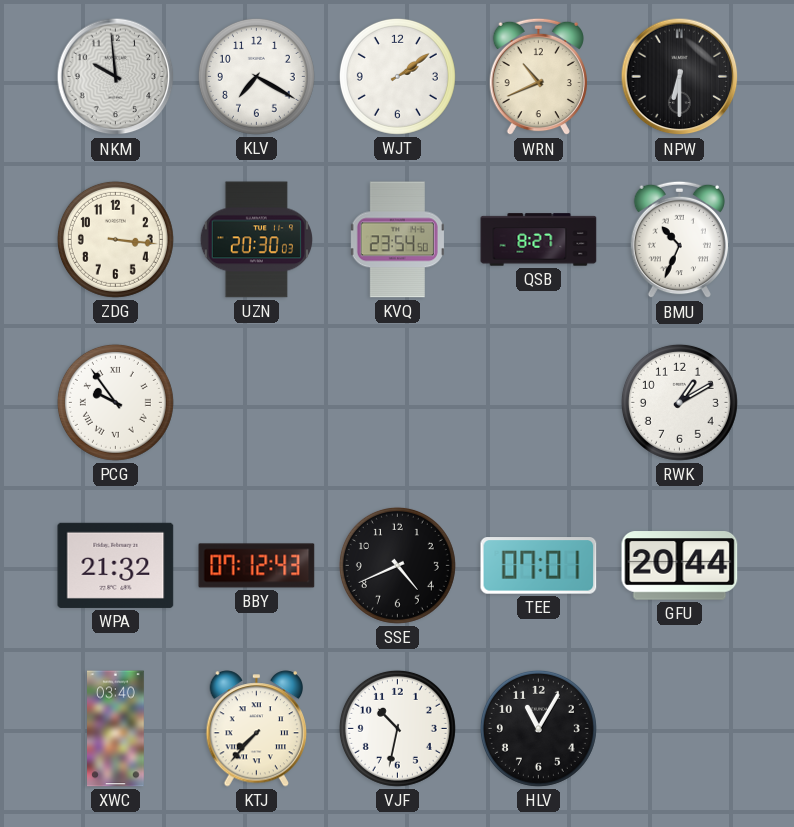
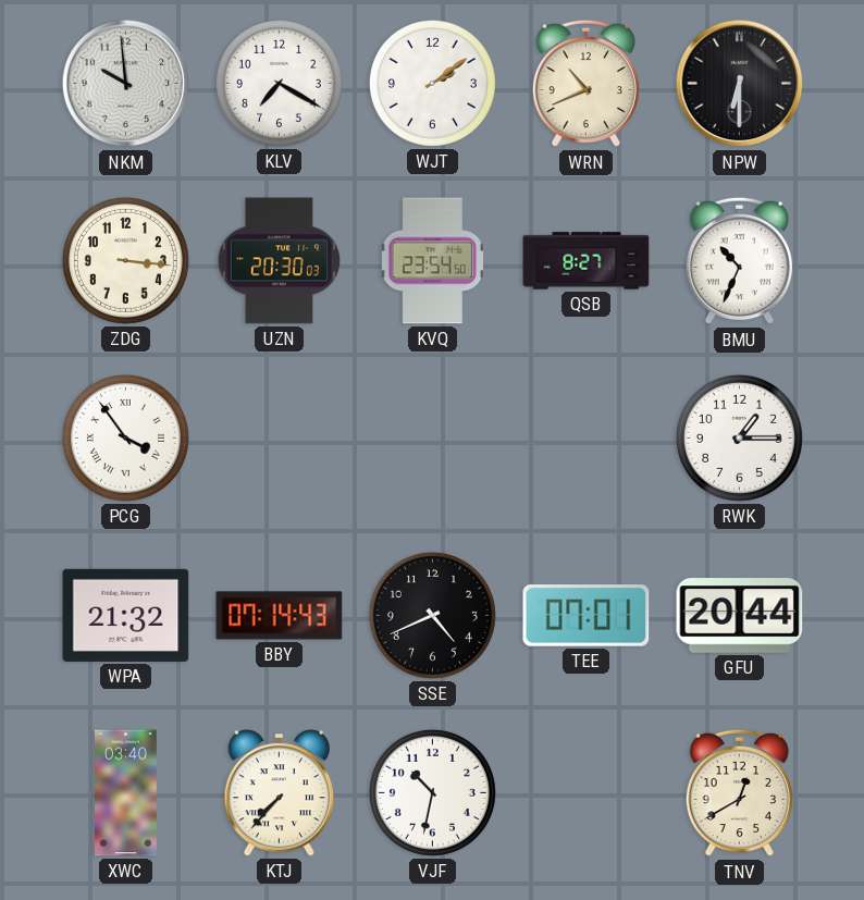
PCG: 9:54 -> 3:54
RWK: 1:10 -> 1:15
BBY: 07:12 -> 07:14
HLV: 11:05 -> none
TNV: none -> 12:40
